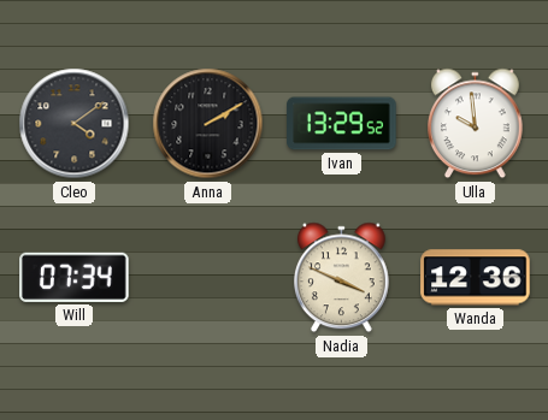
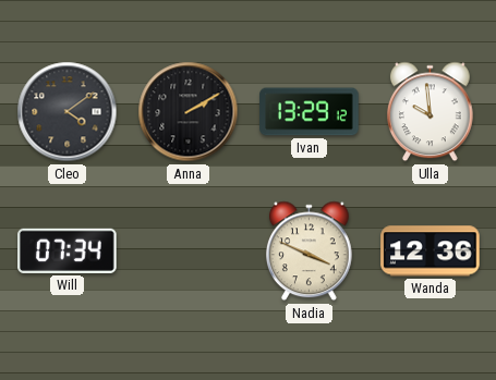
Ivan: 13:29:52 -> 13:29:12
